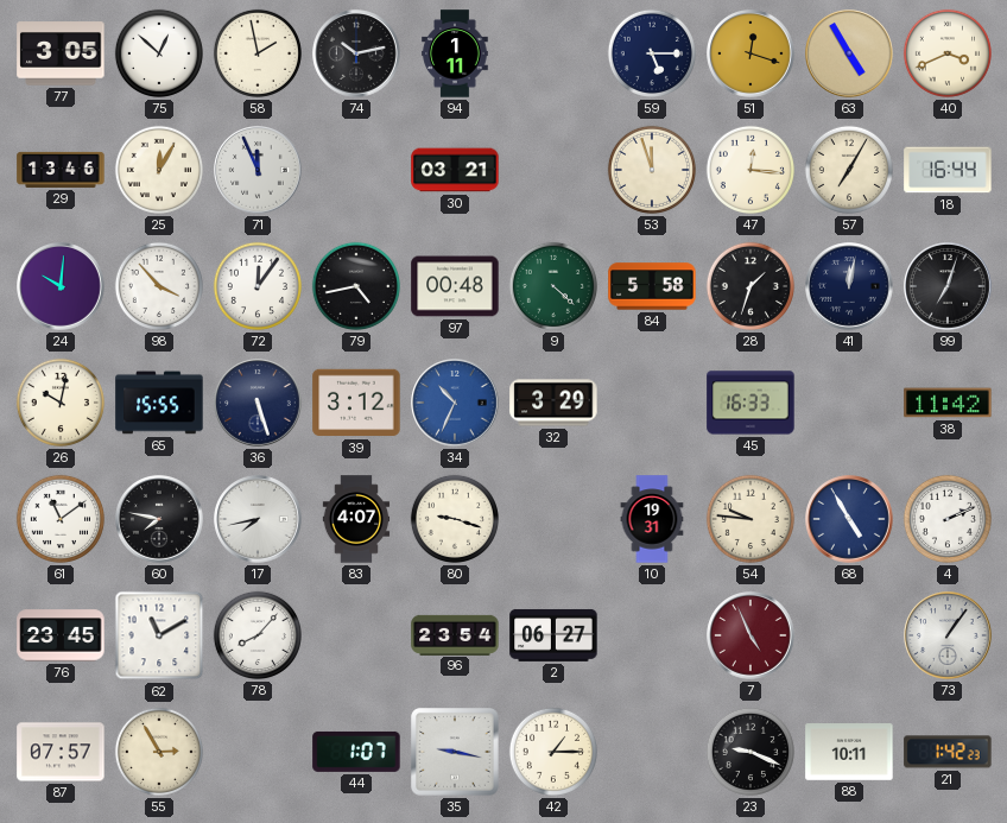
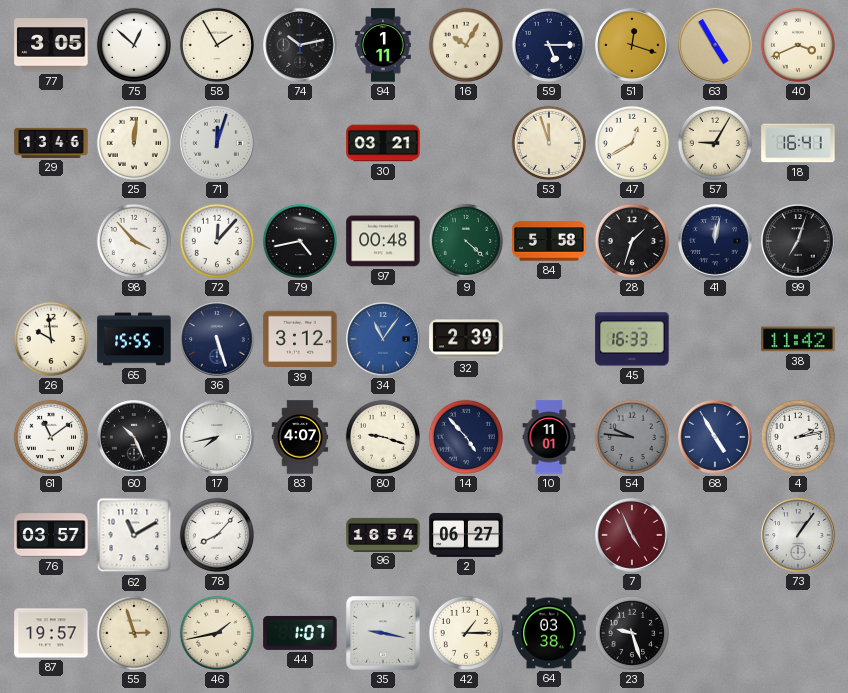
58: 1:58 -> 1:55
16: none -> 10:05
25: 12:05 -> 12:01
71: 11:56 -> 12:03
47: 12:16 -> 12:40
57: 7:05 -> 9:05
18: 16:44 -> 16:41
24: 10:01 -> none
72: 12:06 -> 12:07
26: 10:02 -> 9:59
34: 10:34 -> 11:06
32: 3:29 -> 2:39
60: 7:47 -> 10:26
14: none -> 4:53
10: 19:31 -> 11:01
54 dial: cream -> grey
4: 2:11 -> 2:13
76: 23:45 -> 03:57
96: 23:54 -> 16:54
87: 07:57 -> 19:57
55: 2:55 -> 2:57
46: none -> 1:43
64: none -> 03:38
23: 9:19 -> 9:27
88: 10:11 -> none
21: 1:42 -> none
